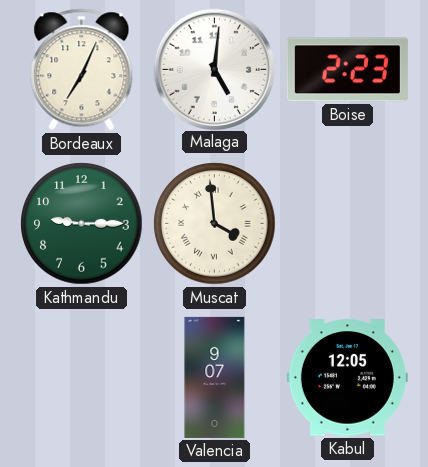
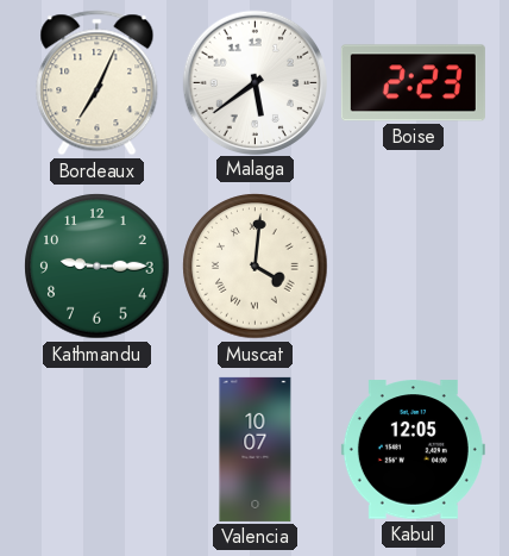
Malaga: 5:01 -> 5:39
Muscat: 3:59 -> 4:01
Valencia: 9:07 -> 10:07
